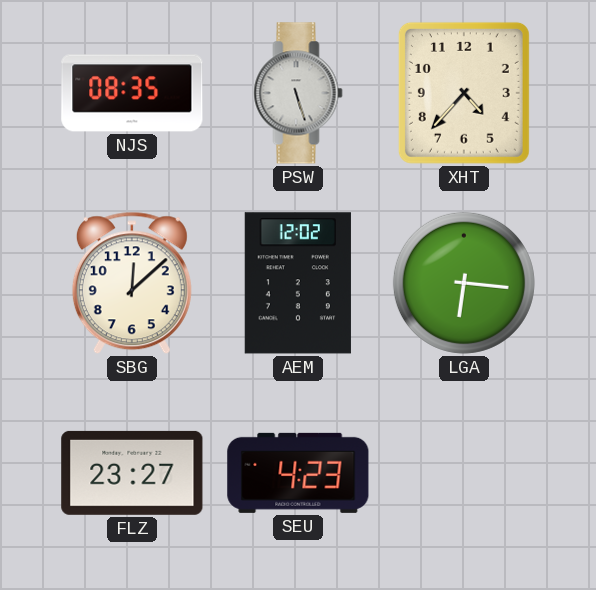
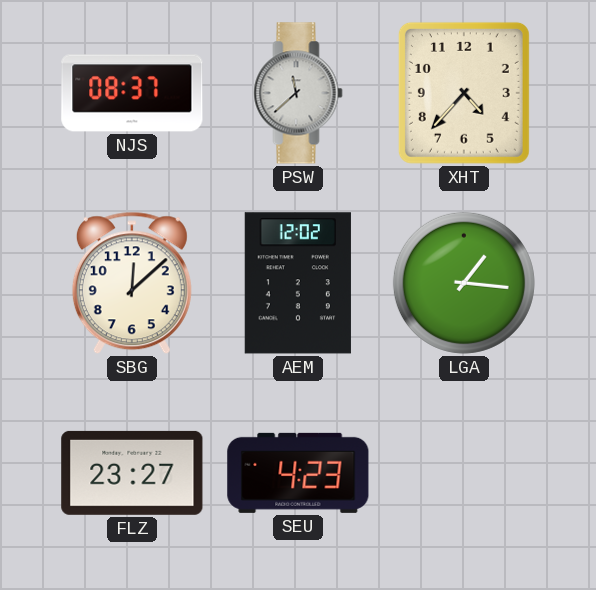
NJS: 08:35 -> 08:37
PSW: 5:27 -> 11:38
LGA: 6:16 -> 1:16
